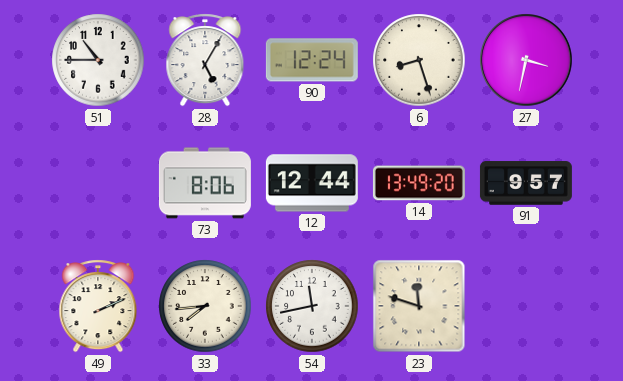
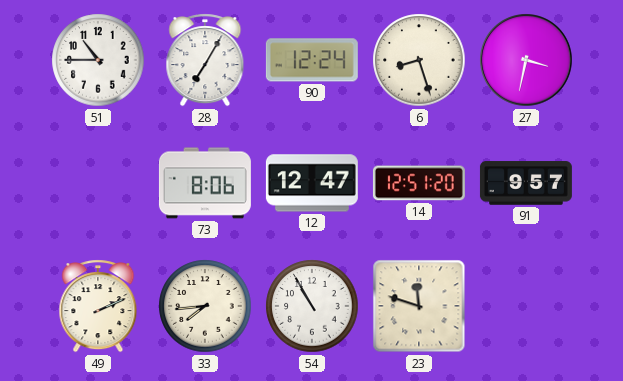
28: 5:05 -> 7:05
12: 12:44 -> 12:47
14: 13:49 -> 12:51
54: 11:43 -> 10:55
